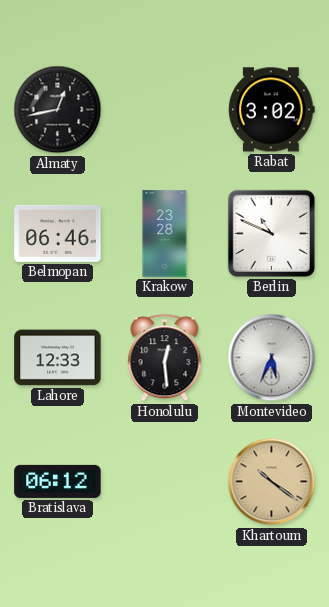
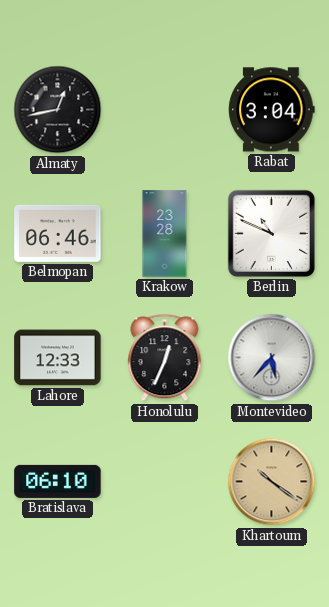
Rabat: 3:02 -> 3:04
Honolulu: 12:29 -> 12:34
Montevideo: 5:34 -> 5:37
Bratislava: 06:12 -> 06:10
